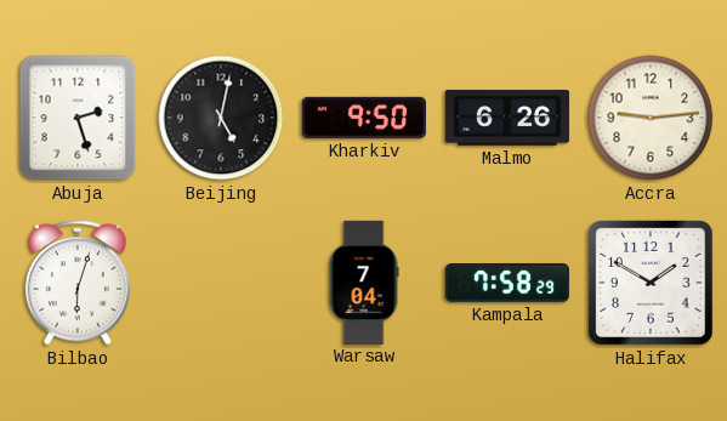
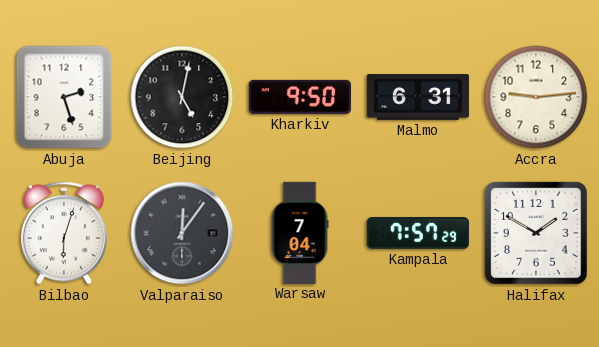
Malmo: 6:26 -> 6:31
Valparaiso: none -> 12:06
Kampala: 7:58 -> 7:57
